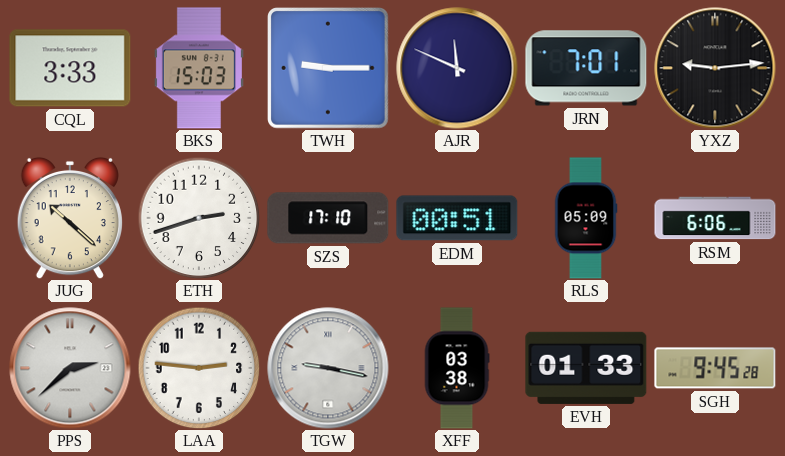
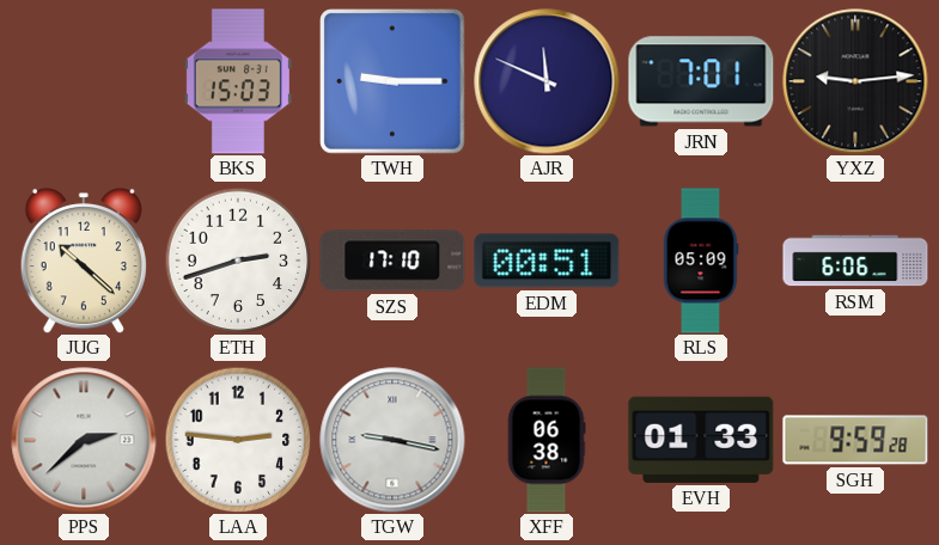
CQL: 3:33 -> none
XFF: 03:38 -> 06:38
SGH: 9:45 -> 9:59
